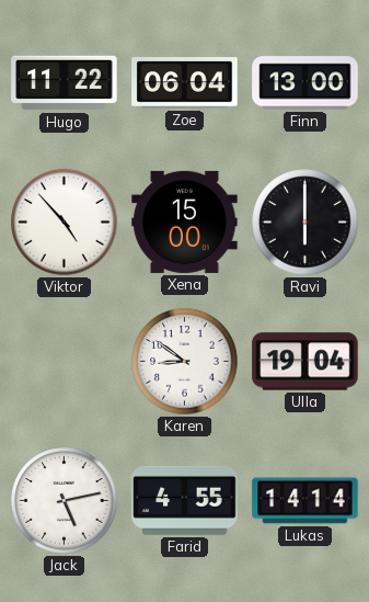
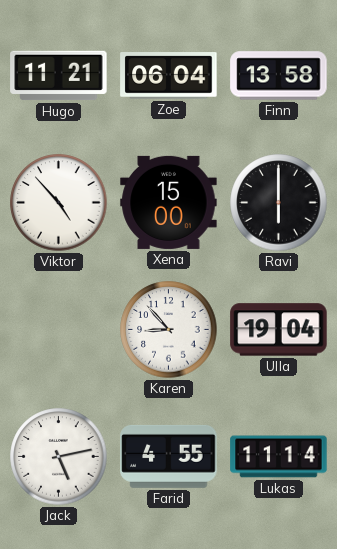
Hugo: 11:22 -> 11:21
Finn: 13:00 -> 13:58
Karen: 8:51 -> 8:53
Lukas: 14:14 -> 11:14
